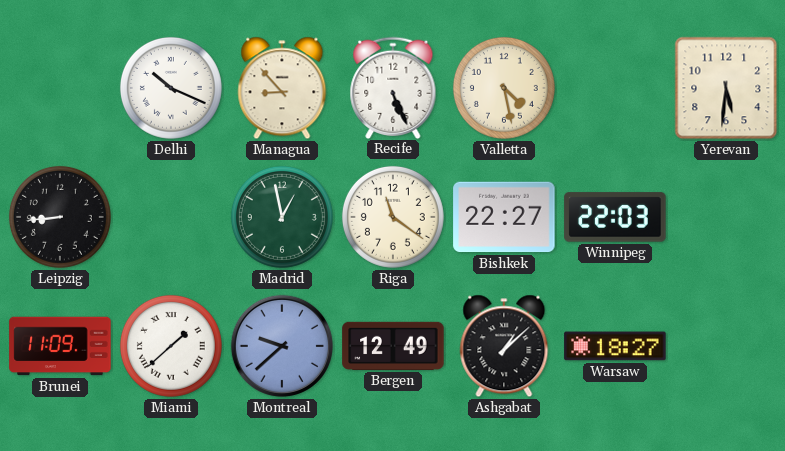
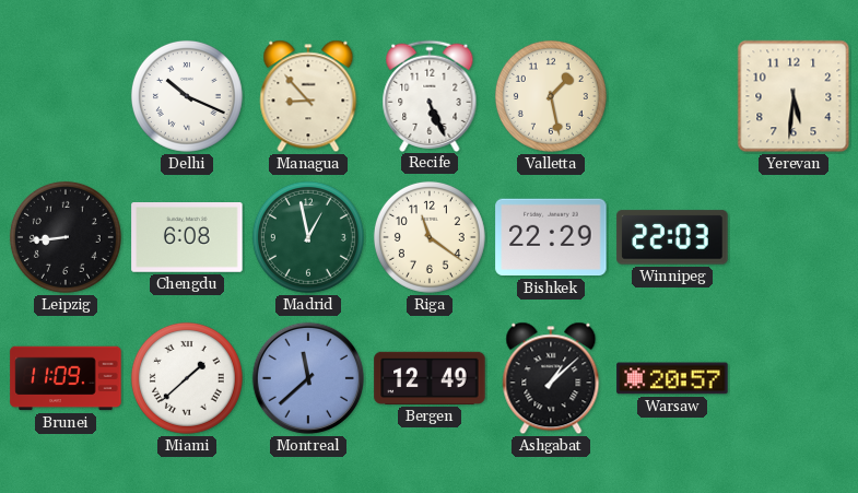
Valletta: 4:28 -> 1:28
Chengdu: none -> 6:08
Bishkek: 22:27 -> 22:29
Montreal: 9:38 -> 11:38
Warsaw: 18:27 -> 20:57
